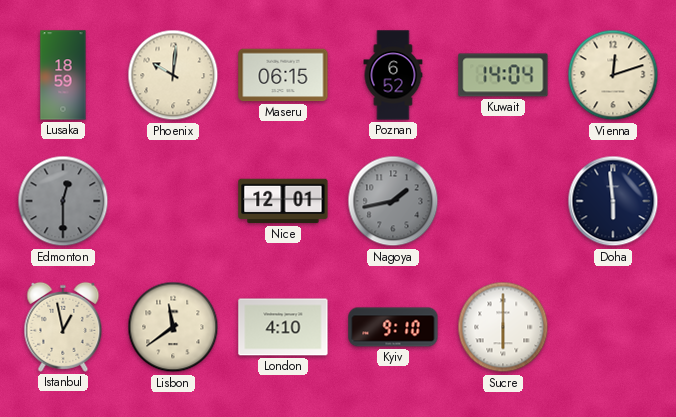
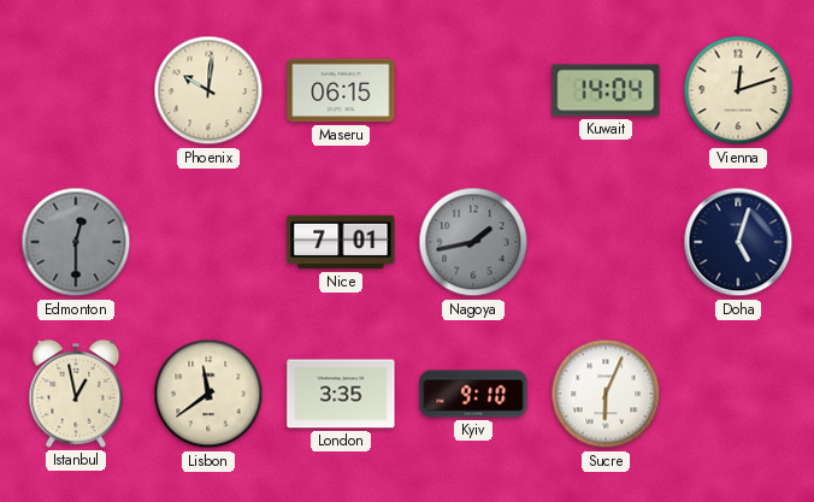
Lusaka: 18:59 -> none
Poznan: 6:52 -> none
Nice: 12:01 -> 7:01
Doha: 5:59 -> 5:03
London: 4:10 -> 3:35
Sucre: 6:00 -> 6:04
